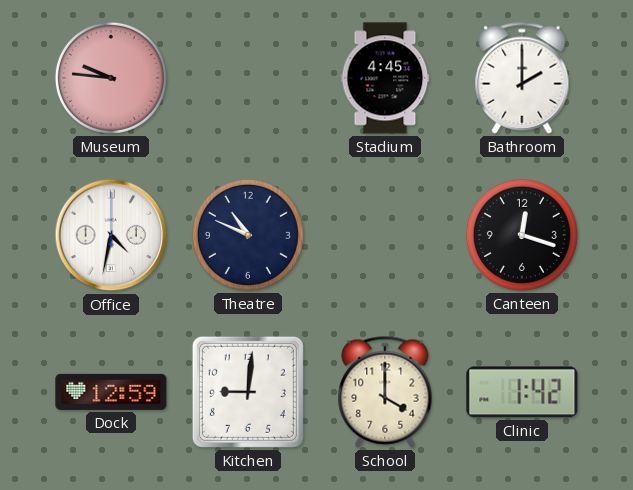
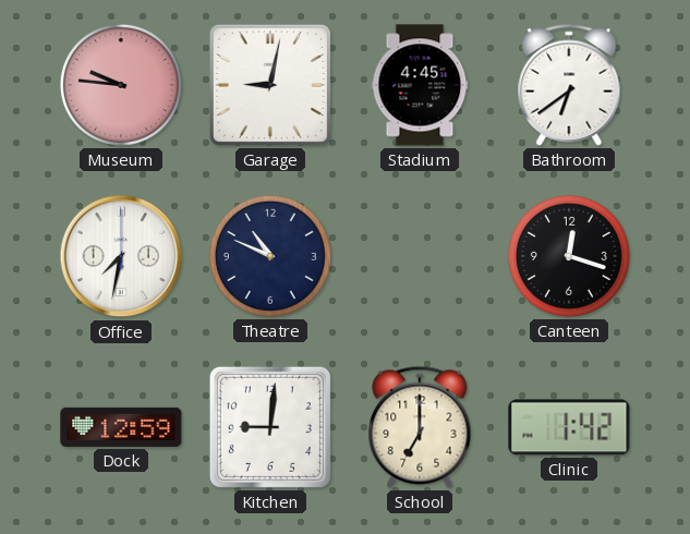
Garage: none -> 9:02
Bathroom: 2:00 -> 6:39
Office: 4:32 -> 7:32
School: 4:00 -> 7:00
